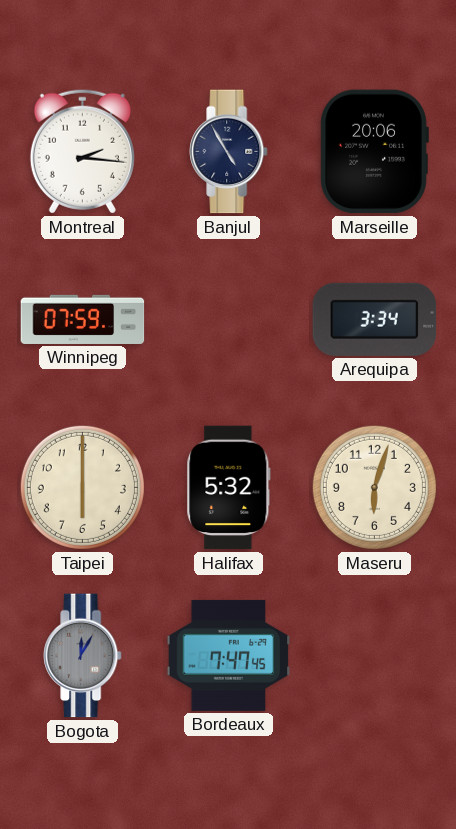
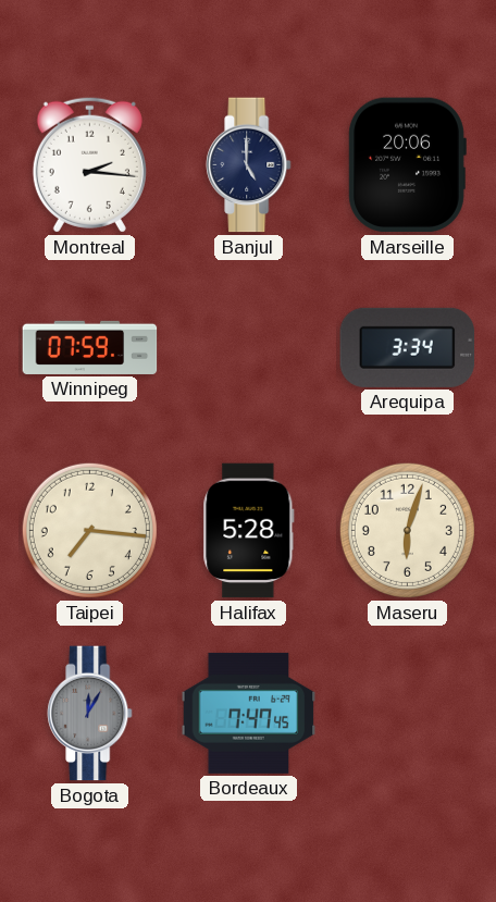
Banjul: 4:55 -> 5:00
Taipei: 6:00 -> 7:16
Halifax: 5:32 -> 5:28
